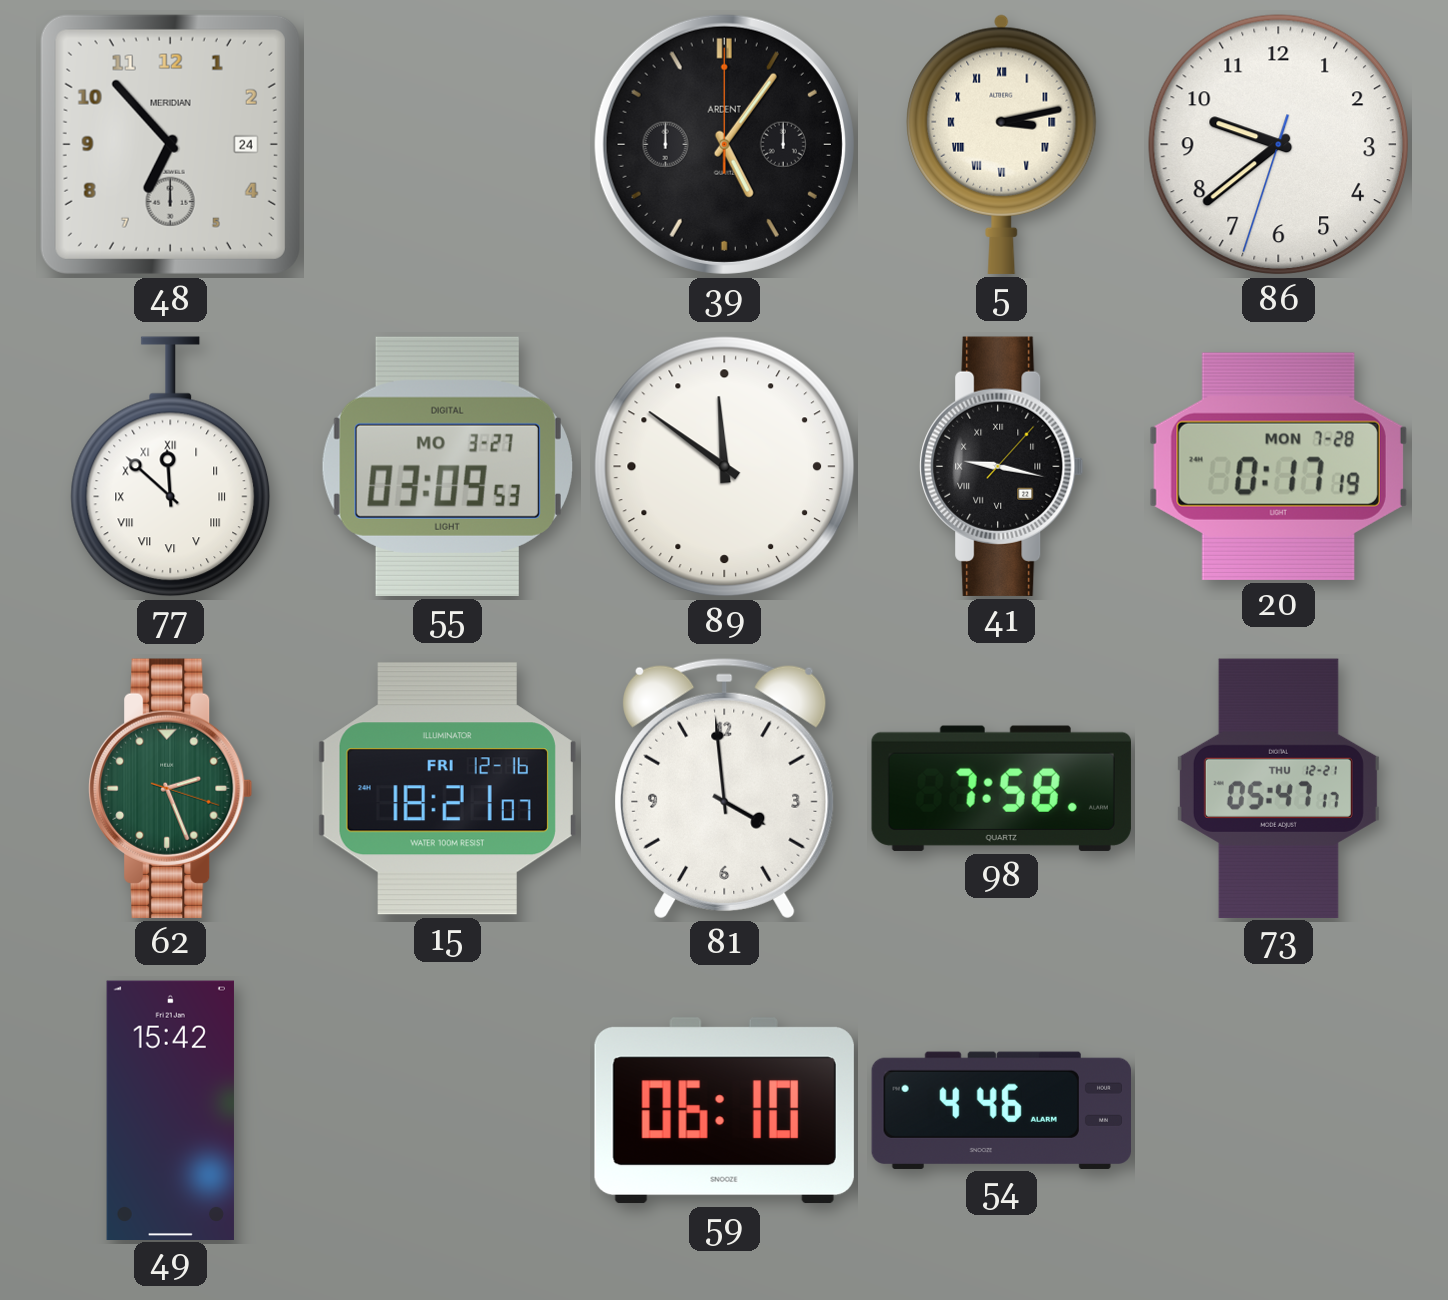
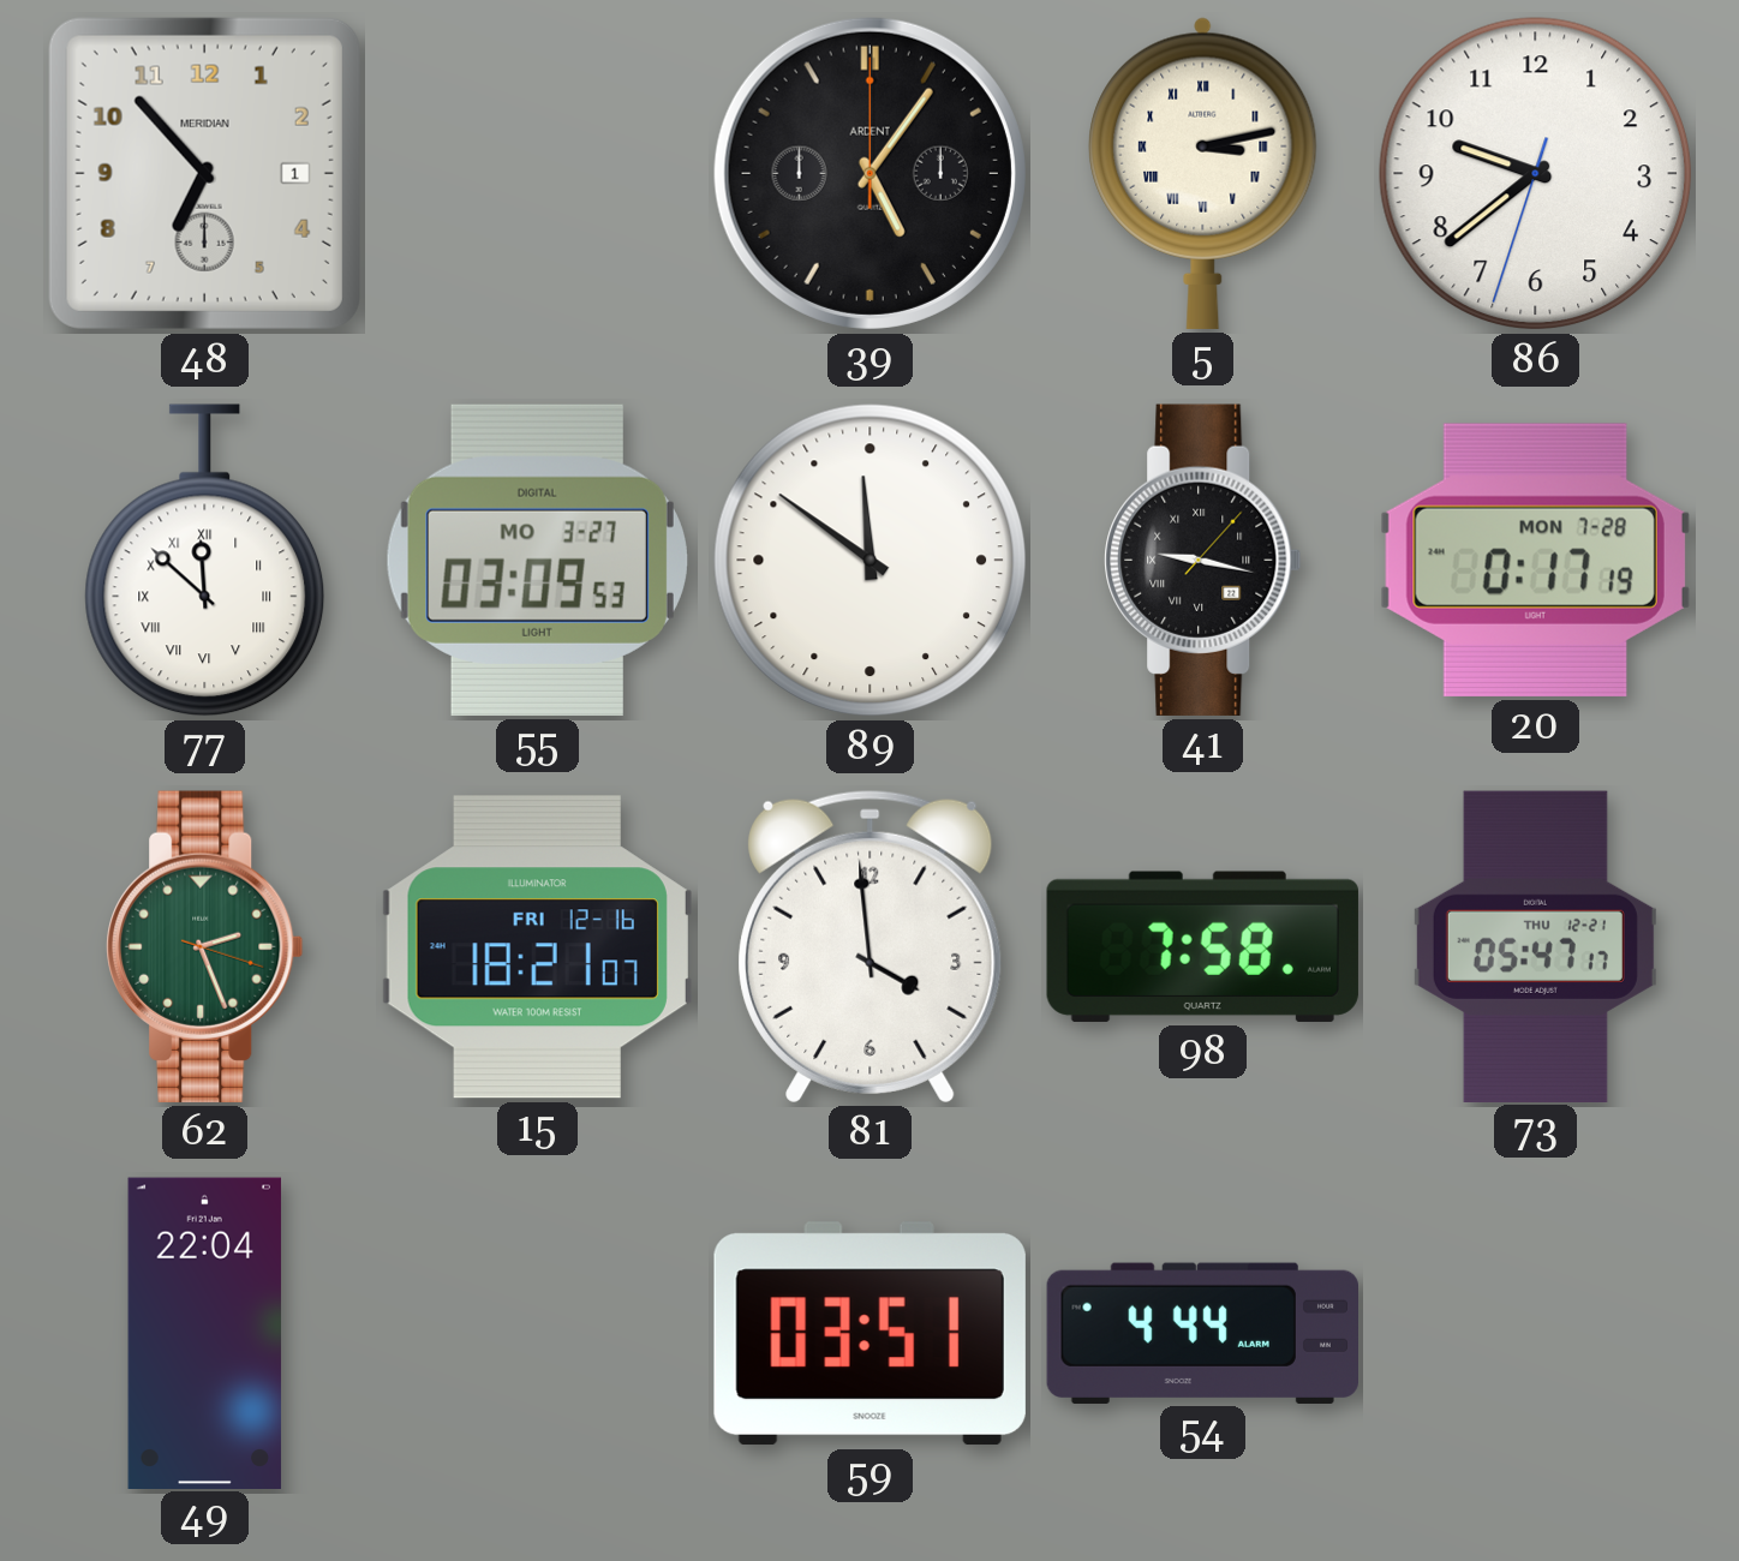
48 date: 24 -> 1
49: 15:42 -> 22:04
59: 06:10 -> 03:51
54: 4:46 -> 4:44
